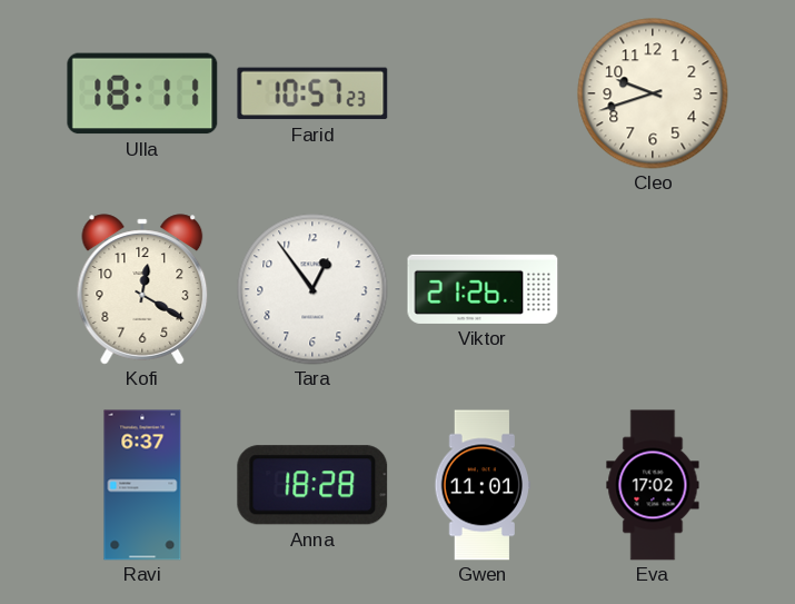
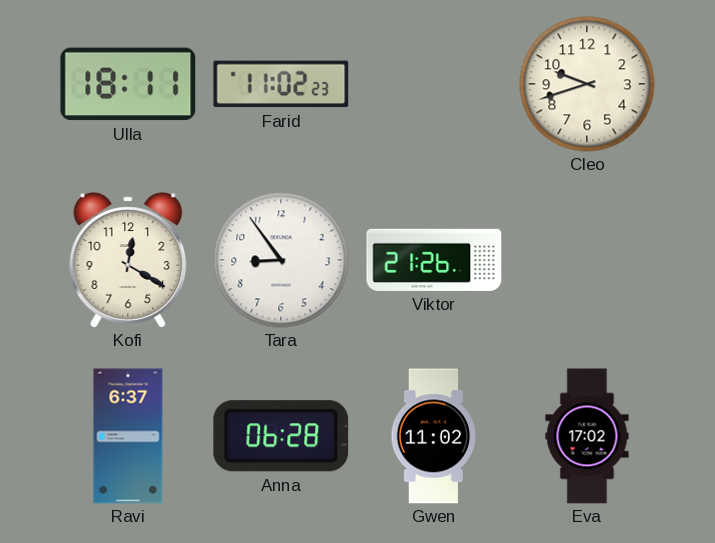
Farid: 10:57 -> 11:02
Tara: 12:54 -> 8:54
Anna: 18:28 -> 06:28
Gwen: 11:01 -> 11:02
